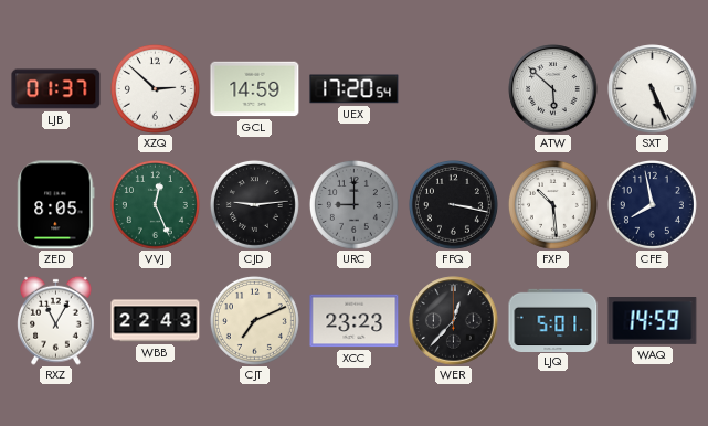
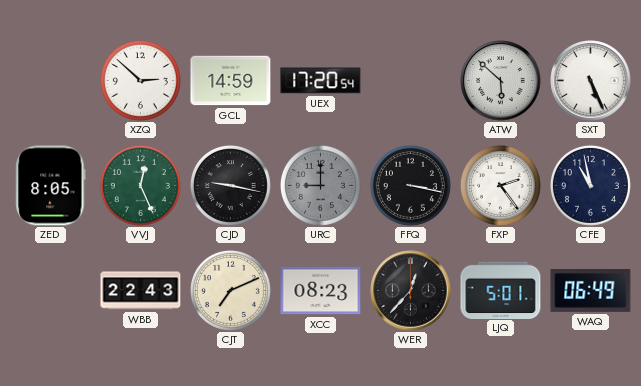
LJB: 01:37 -> none
CJD: 9:14 -> 9:17
FXP: 10:29 -> 2:24
CFE: 7:58 -> 10:58
RXZ: 11:05 -> none
XCC: 23:23 -> 08:23
WAQ: 14:59 -> 06:49
